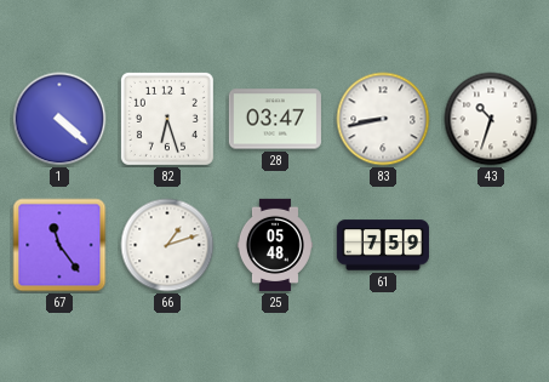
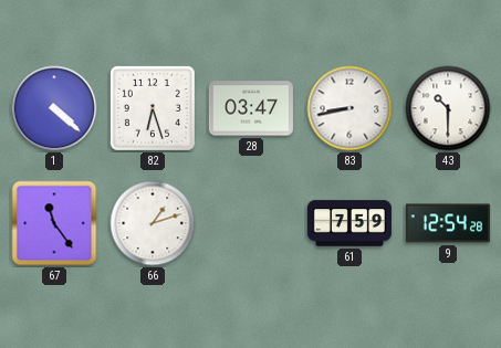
43: 10:33 -> 10:30
25: 05:48 -> none
9: none -> 12:54
